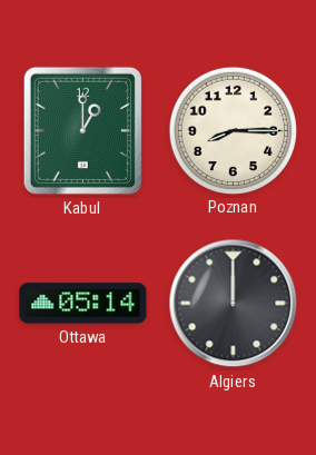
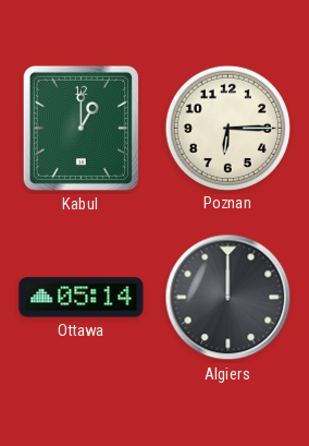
Poznan: 8:15 -> 6:15
